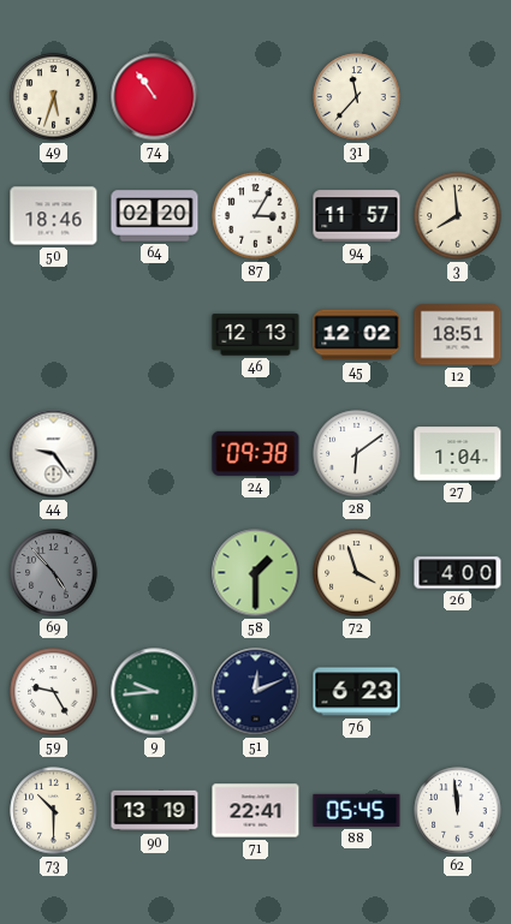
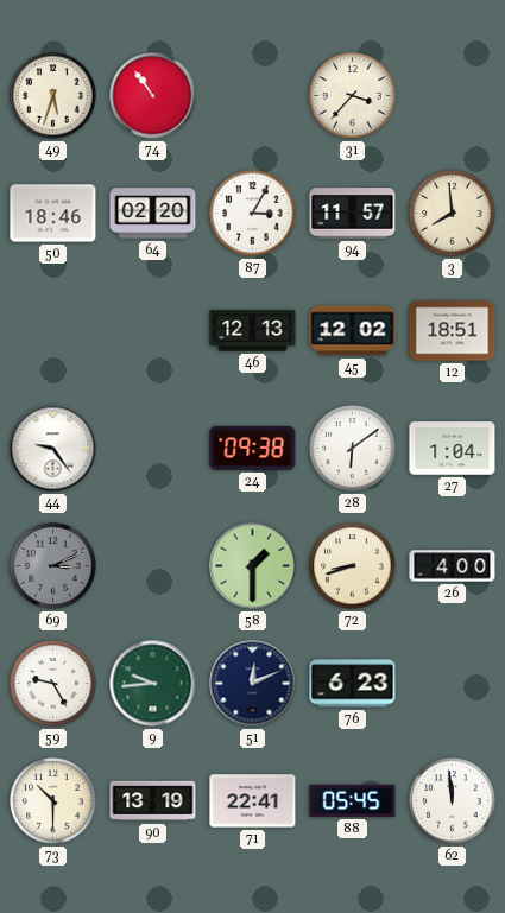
31: 11:37 -> 3:37
69: 4:53 -> 3:11
72: 3:57 -> 8:42
